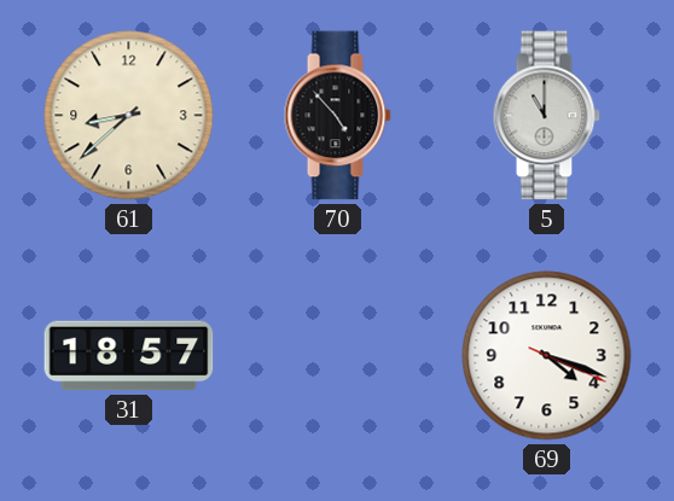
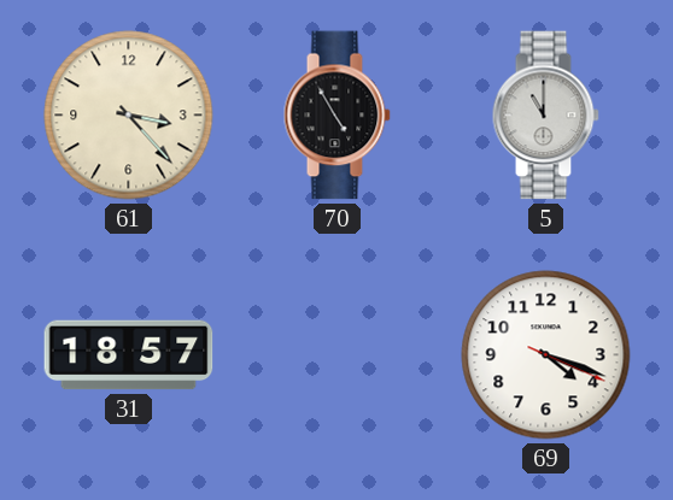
61: 8:38 -> 3:23
70: 4:53 -> 4:55
